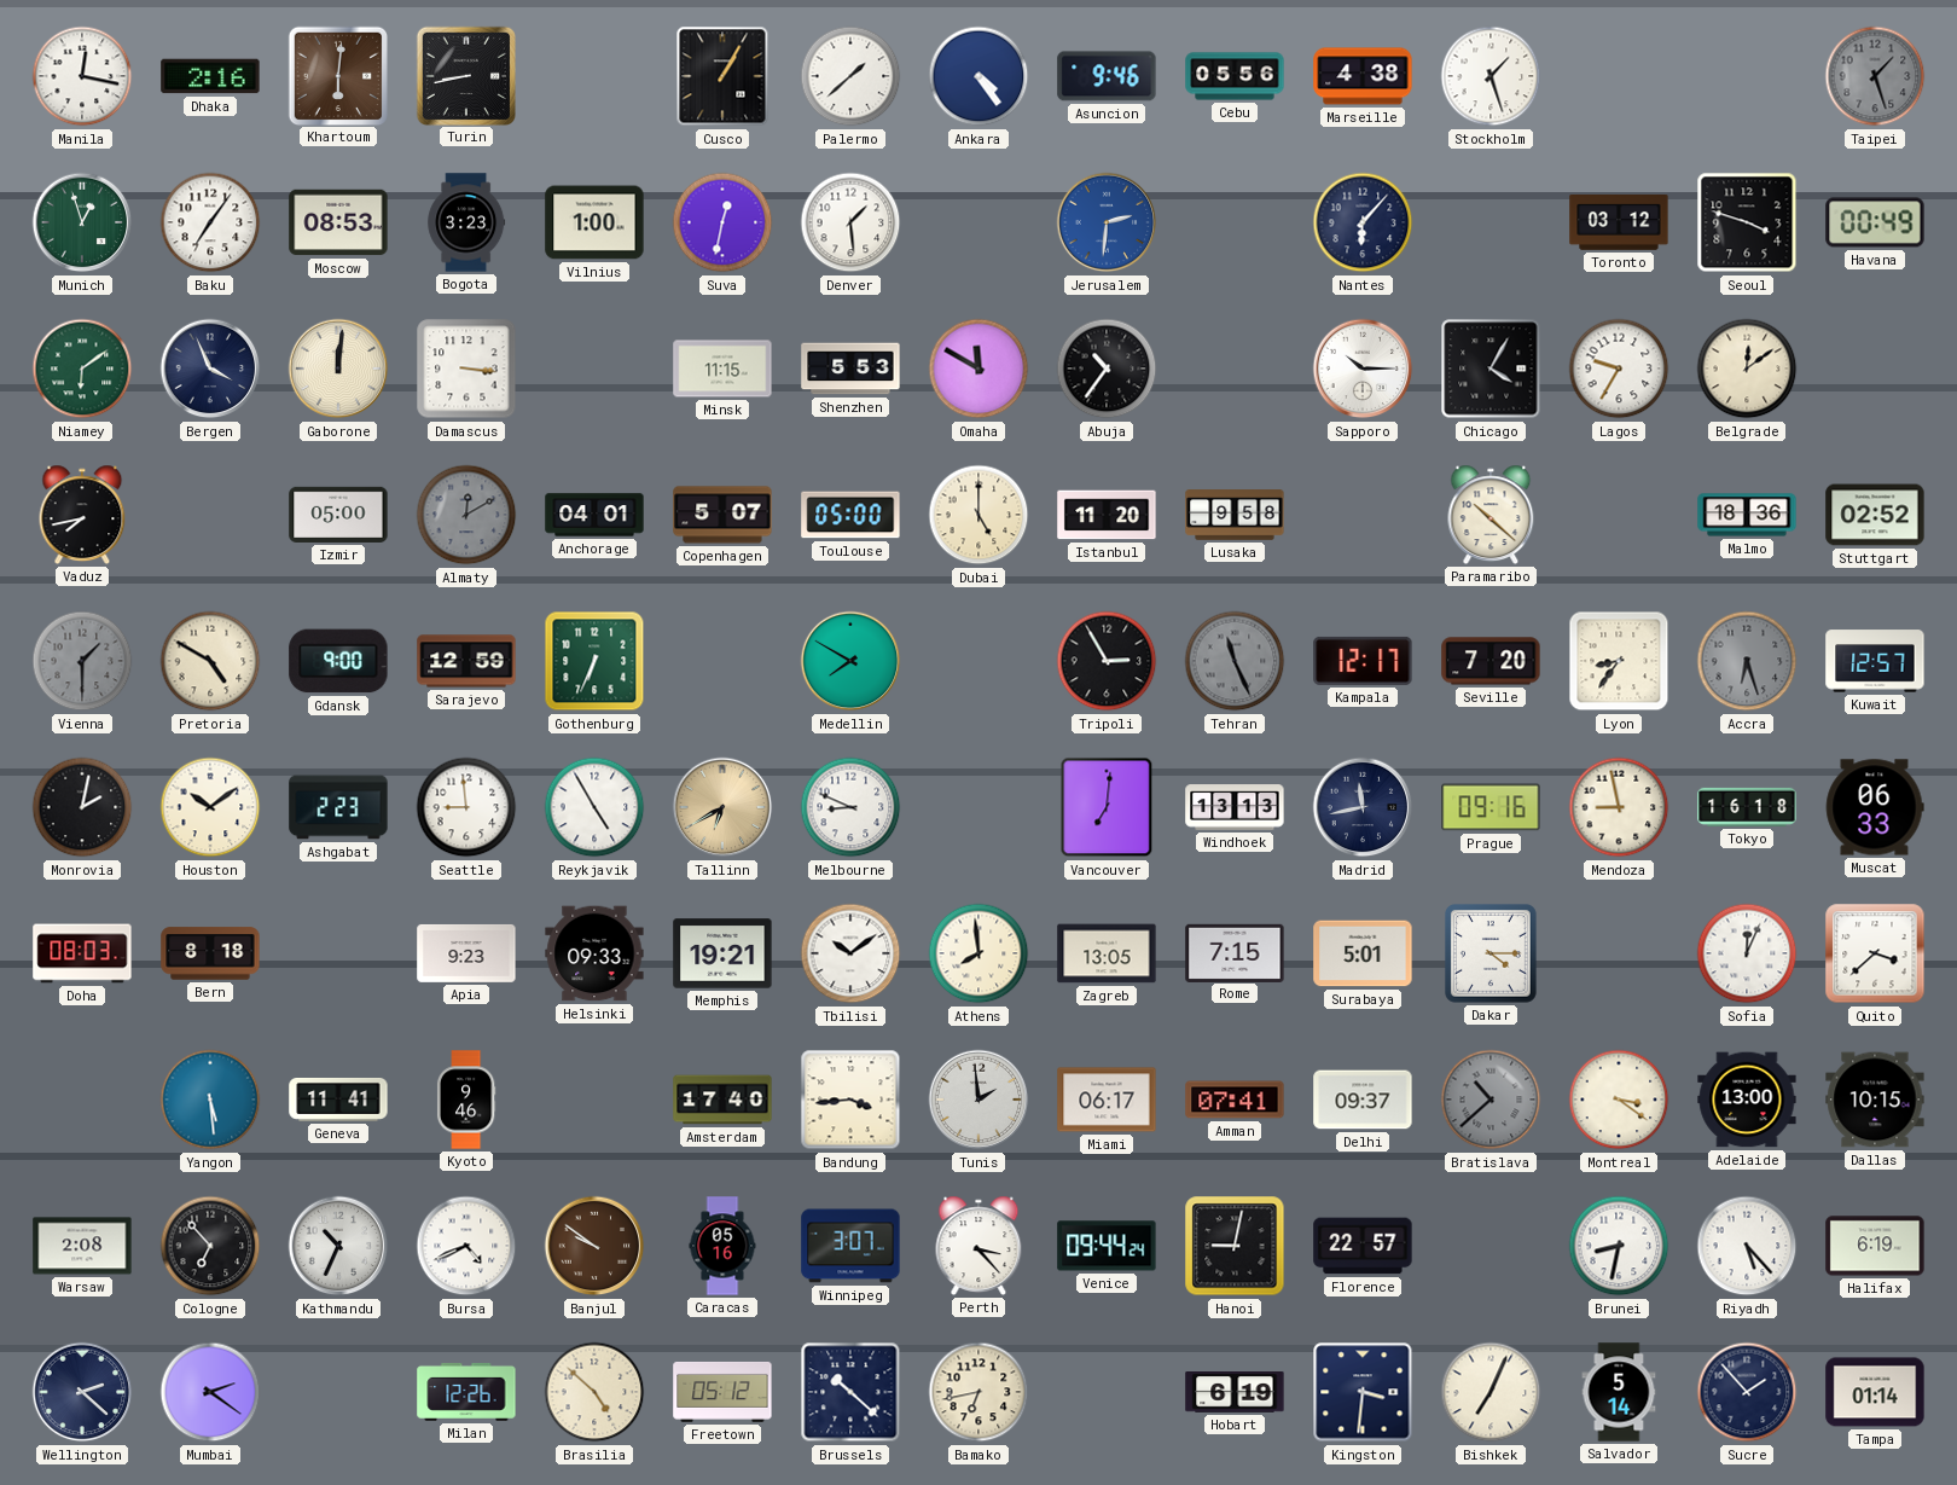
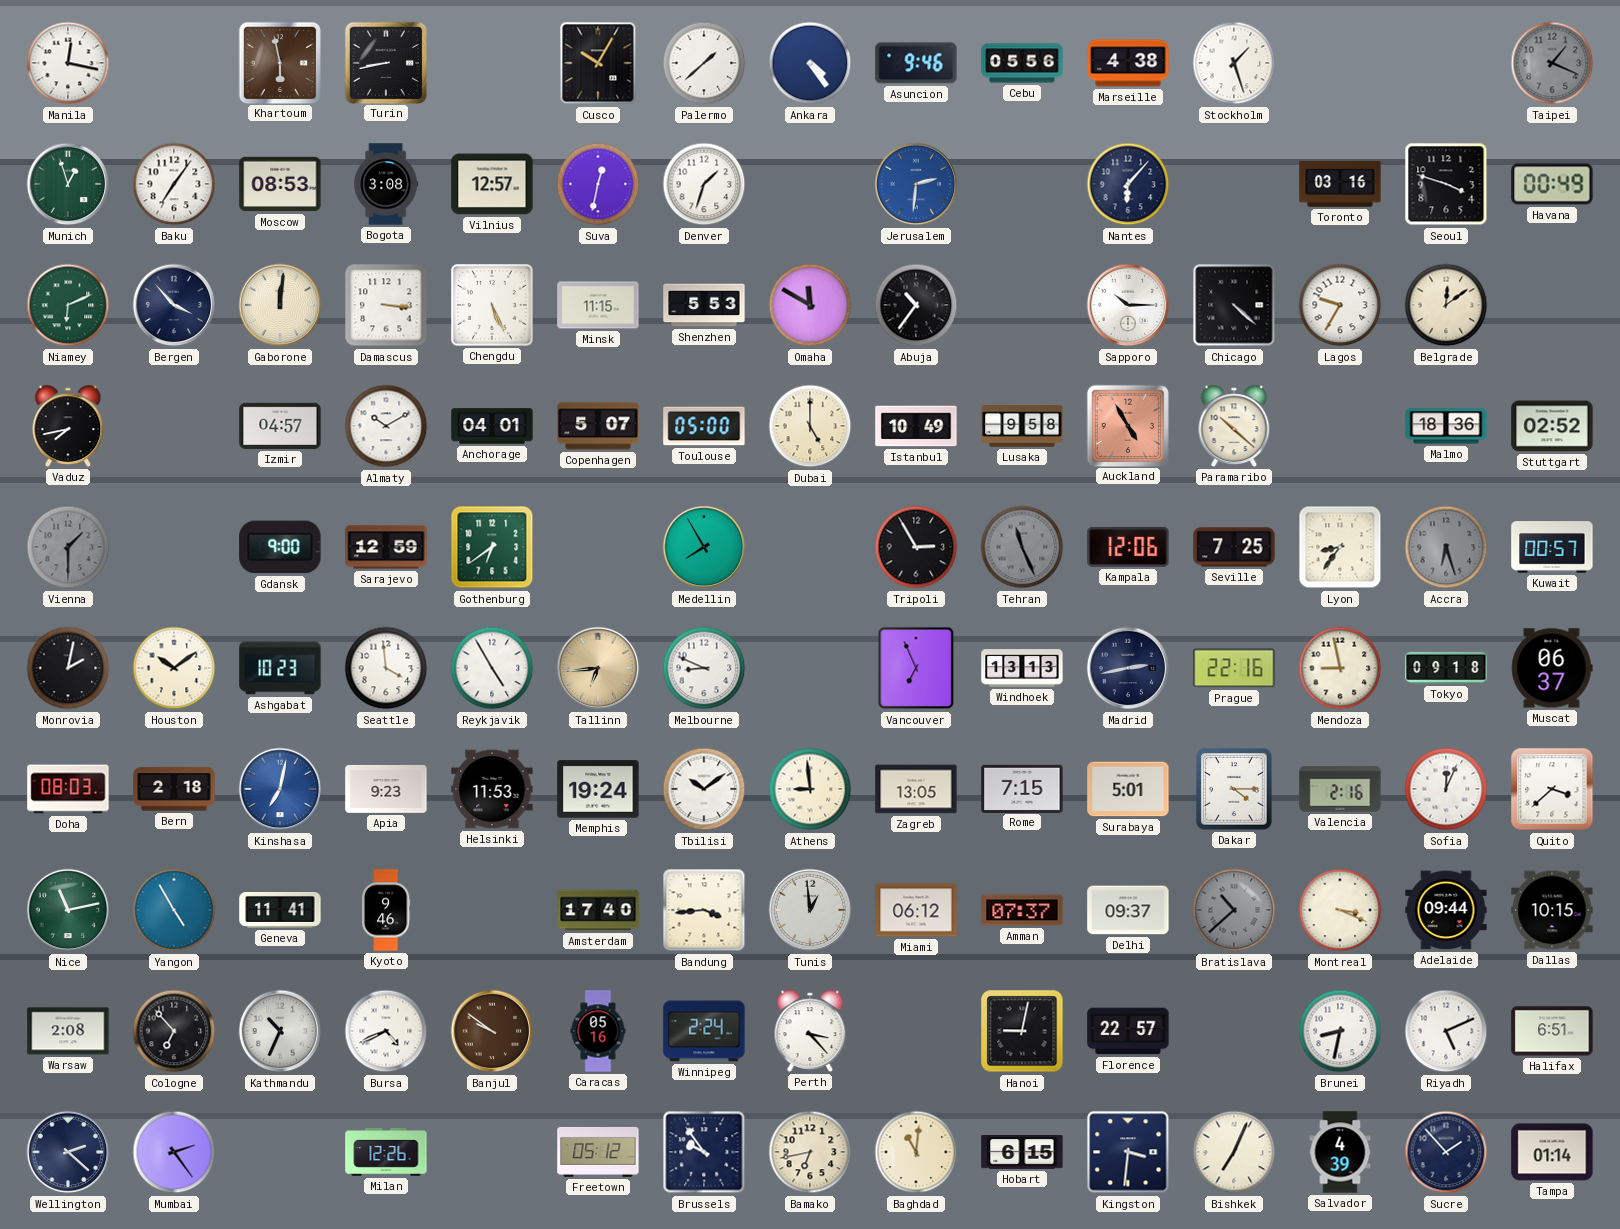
Dhaka: 2:16 -> none
Khartoum: 6:01 -> 5:58
Cusco: 1:05 -> 10:05
Taipei: 1:27 -> 1:19
Bogota: 3:23 -> 3:08
Vilnius: 1:00 -> 12:57
Denver: 1:29 -> 1:33
Toronto: 03:12 -> 03:16
Niamey: 6:09 -> 6:11
Bergen: 3:56 -> 3:53
Chengdu: none -> 5:26
Chicago: 4:05 -> 4:22
Izmir: 05:00 -> 04:57
Almaty: 12:10 -> 10:10
Almaty dial: grey -> white
Istanbul: 11:20 -> 10:49
Auckland: none -> 4:55
Pretoria: 4:50 -> none
Gothenburg: 6:34 -> 6:39
Medellin: 7:50 -> 7:55
Kampala: 12:17 -> 12:06
Seville: 7:20 -> 7:25
Kuwait: 12:57 -> 00:57
Ashgabat: 2:23 -> 10:23
Seattle: 8:59 -> 3:59
Tallinn: 6:40 -> 6:44
Vancouver: 7:01 -> 6:56
Madrid: 11:43 -> 2:43
Prague: 09:16 -> 22:16
Tokyo: 16:18 -> 09:18
Muscat: 06:33 -> 06:37
Bern: 8:18 -> 2:18
Kinshasa: none -> 7:02
Helsinki: 09:33 -> 11:53
Memphis: 19:21 -> 19:24
Athens: 7:59 -> 8:59
Valencia: none -> 2:16
Nice: none -> 11:13
Yangon: 5:29 -> 4:55
Tunis: 1:59 -> 12:59
Miami: 06:17 -> 06:12
Amman: 07:41 -> 07:37
Montreal: 3:21 -> 3:19
Adelaide: 13:00 -> 09:44
Winnipeg: 3:07 -> 2:24
Venice: 09:44 -> none
Riyadh: 5:23 -> 5:11
Halifax: 6:19 -> 6:51
Mumbai: 2:21 -> 2:24
Brasilia: 4:52 -> none
Brussels: 10:22 -> 9:54
Baghdad: none -> 11:01
Hobart: 6:19 -> 6:15
Salvador: 5:14 -> 4:39
